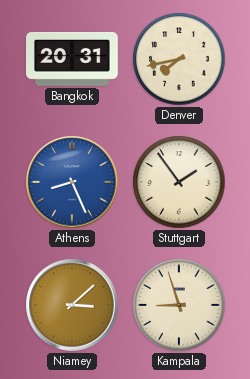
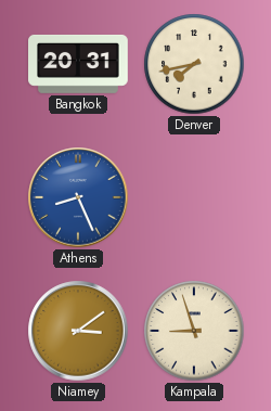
Stuttgart: 1:54 -> none
Niamey: 3:08 -> 3:09
